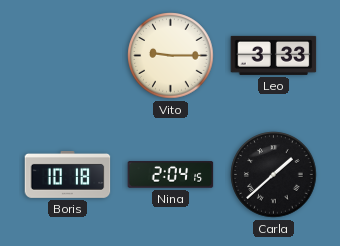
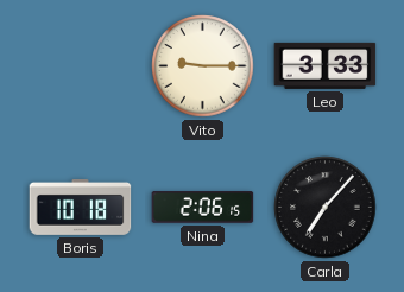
Nina: 2:04 -> 2:06
Carla: 1:38 -> 7:07
